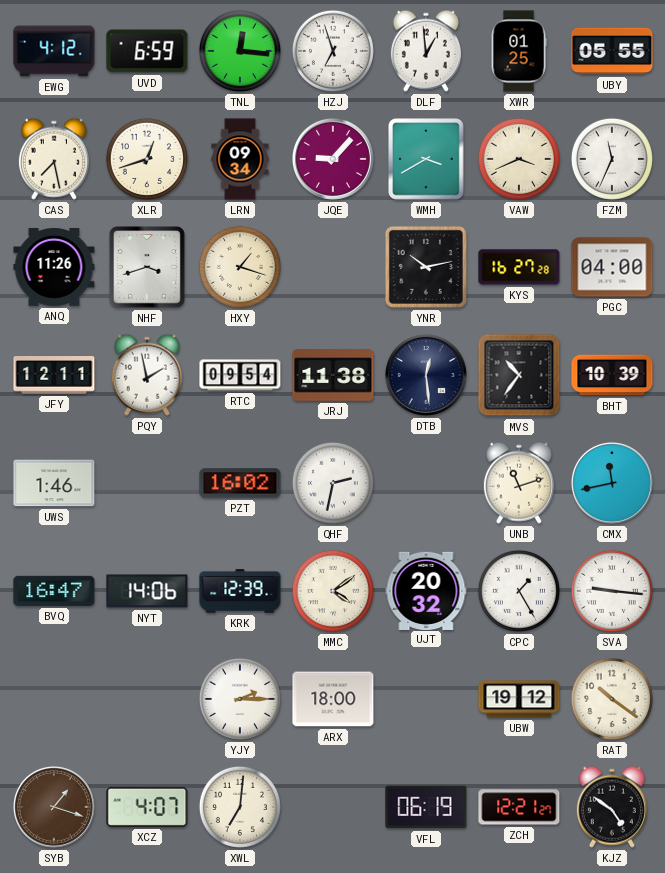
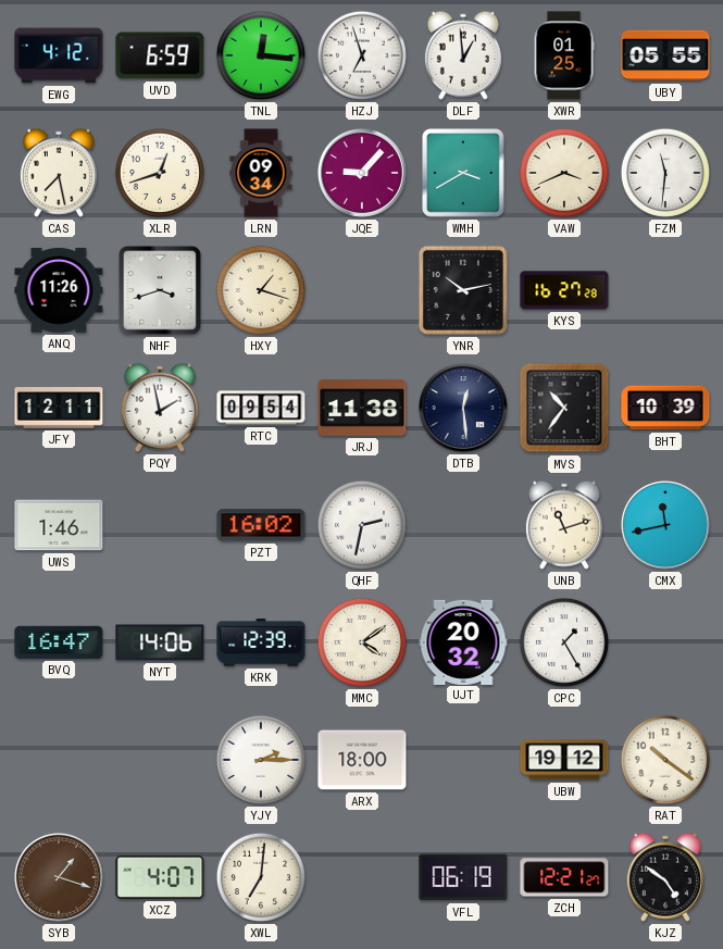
FZM: 11:34 -> 11:31
PGC: 04:00 -> none
SVA: 9:16 -> none
